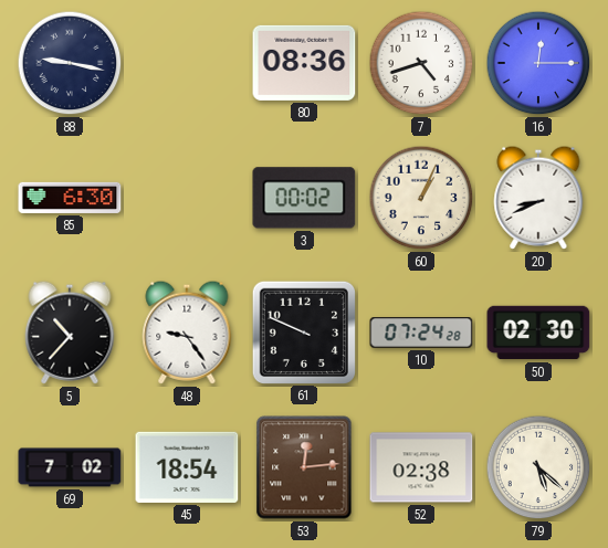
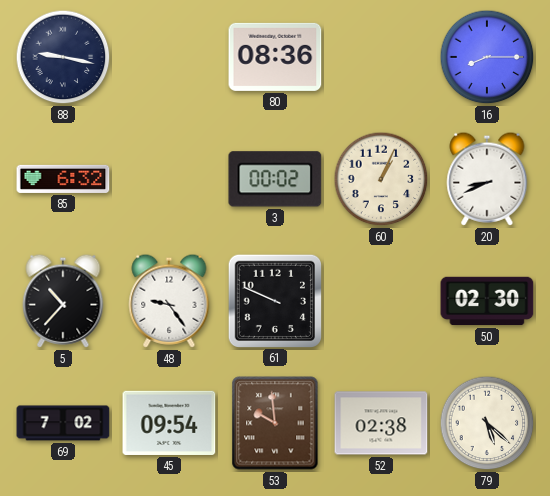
7: 4:42 -> none
16: 12:15 -> 8:15
85: 6:30 -> 6:32
10: 07:24 -> none
45: 18:54 -> 09:54
53: 12:14 -> 9:59
